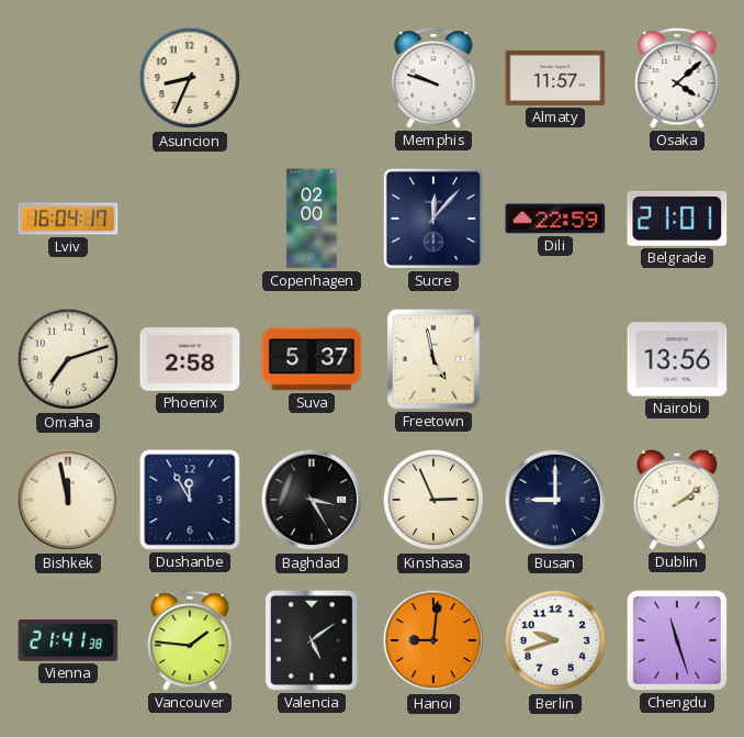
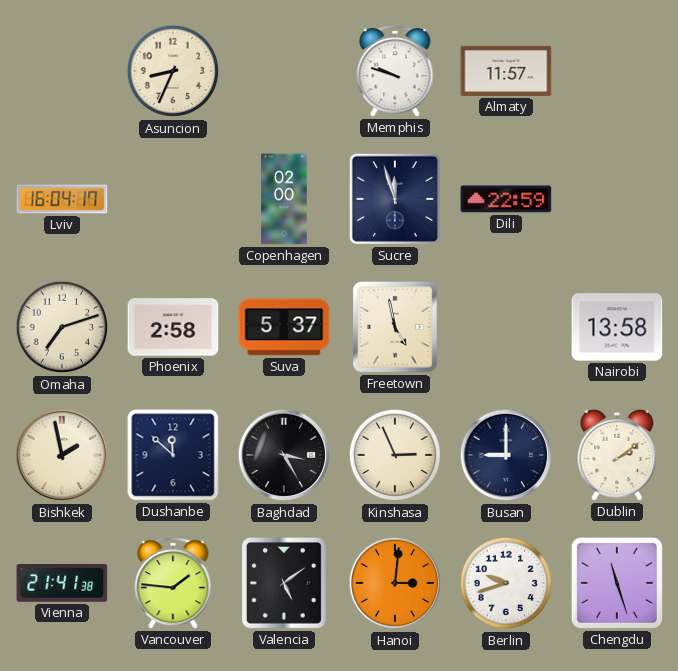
Osaka: 4:08 -> none
Sucre: 12:07 -> 11:57
Belgrade: 21:01 -> none
Nairobi: 13:56 -> 13:58
Bishkek: 11:58 -> 1:58
Dushanbe: 11:55 -> 11:52
Hanoi: 9:01 -> 3:01
